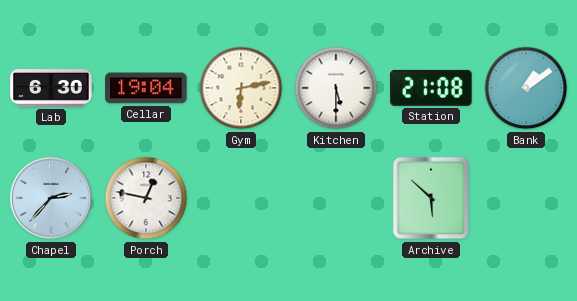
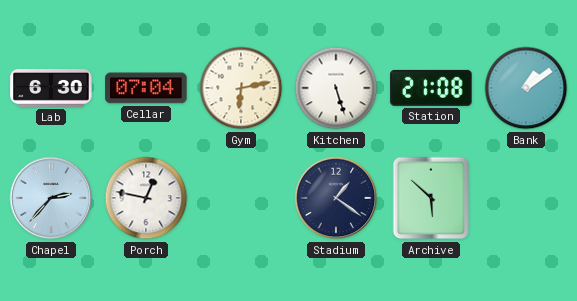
Cellar: 19:04 -> 07:04
Kitchen: 5:30 -> 5:27
Stadium: none -> 1:21
